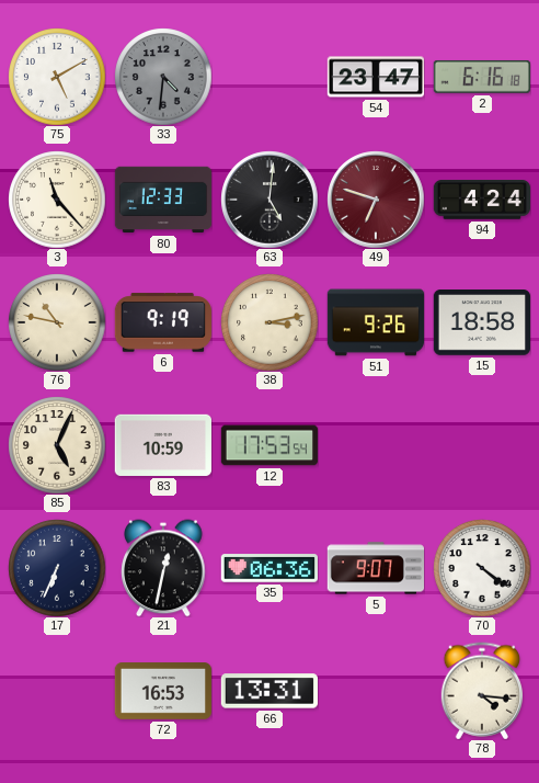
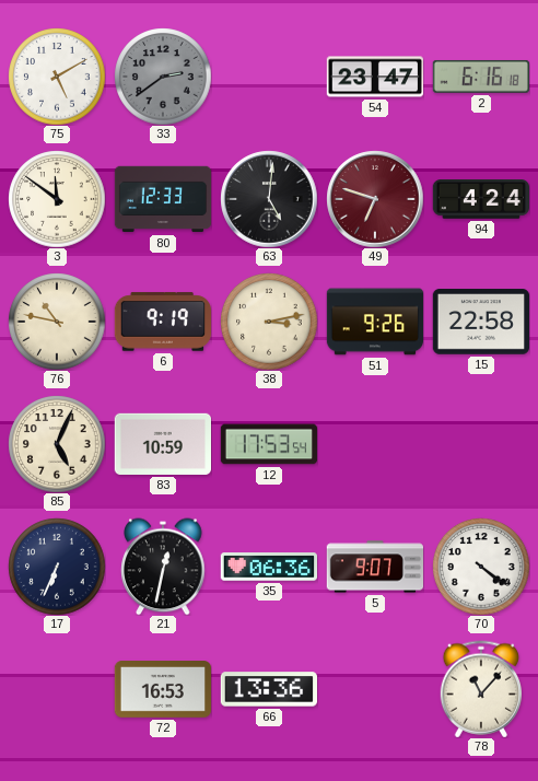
33: 4:31 -> 2:39
3: 11:23 -> 11:51
15: 18:58 -> 22:58
66: 13:31 -> 13:36
78: 4:16 -> 11:07
